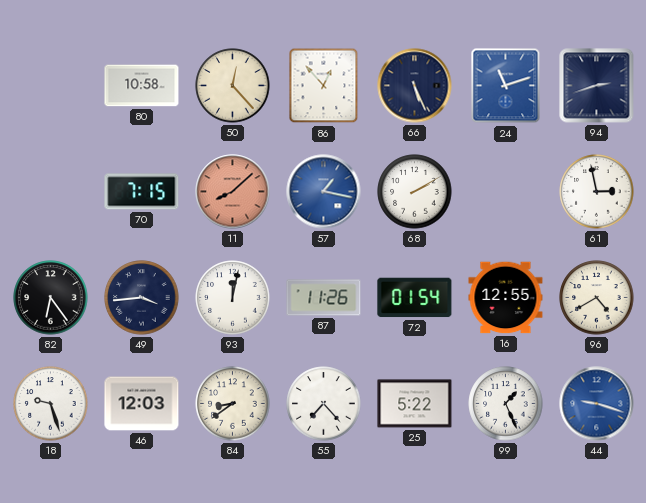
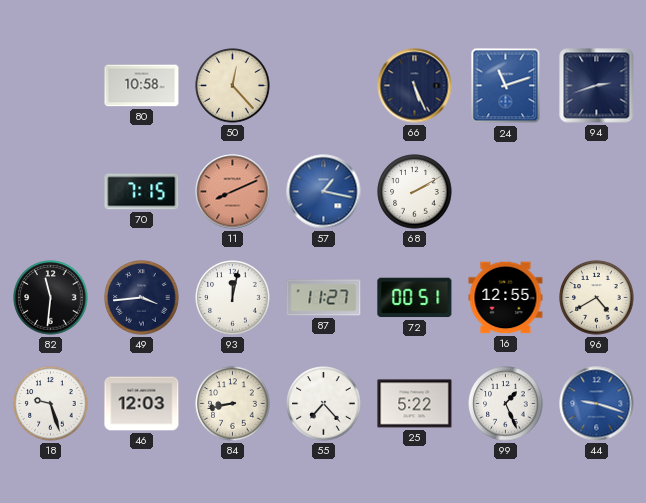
86: 12:53 -> none
11: 8:08 -> 8:11
61: 2:58 -> none
82: 6:24 -> 11:31
87: 11:26 -> 11:27
72: 01:54 -> 00:51
84: 8:39 -> 8:43
